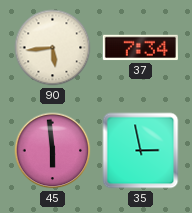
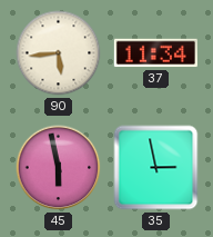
37: 7:34 -> 11:34
45: 5:59 -> 5:58
